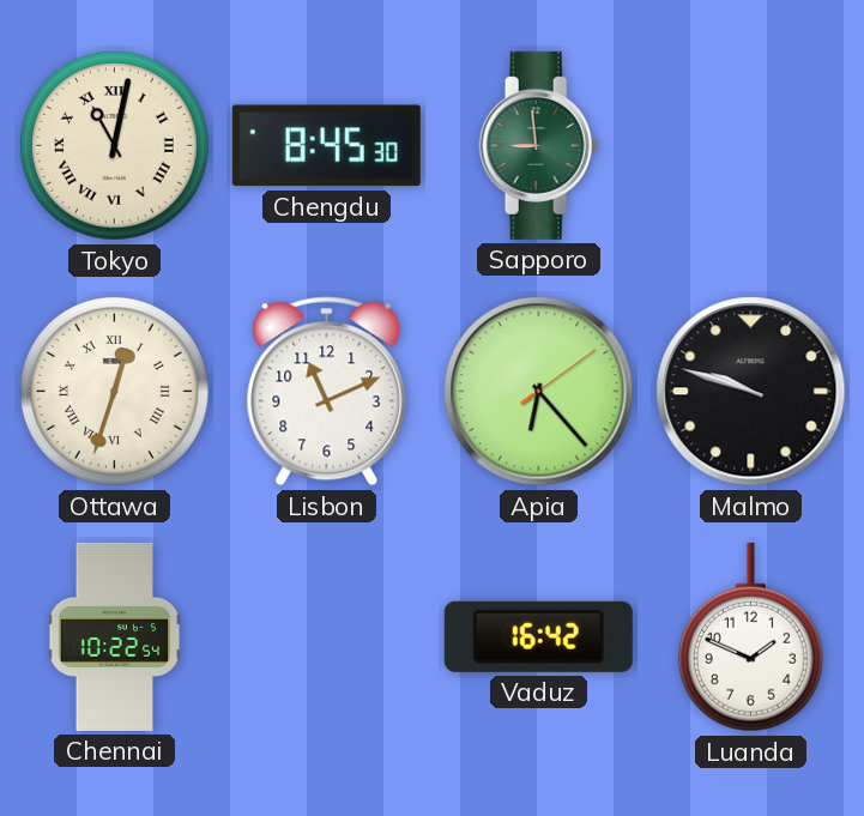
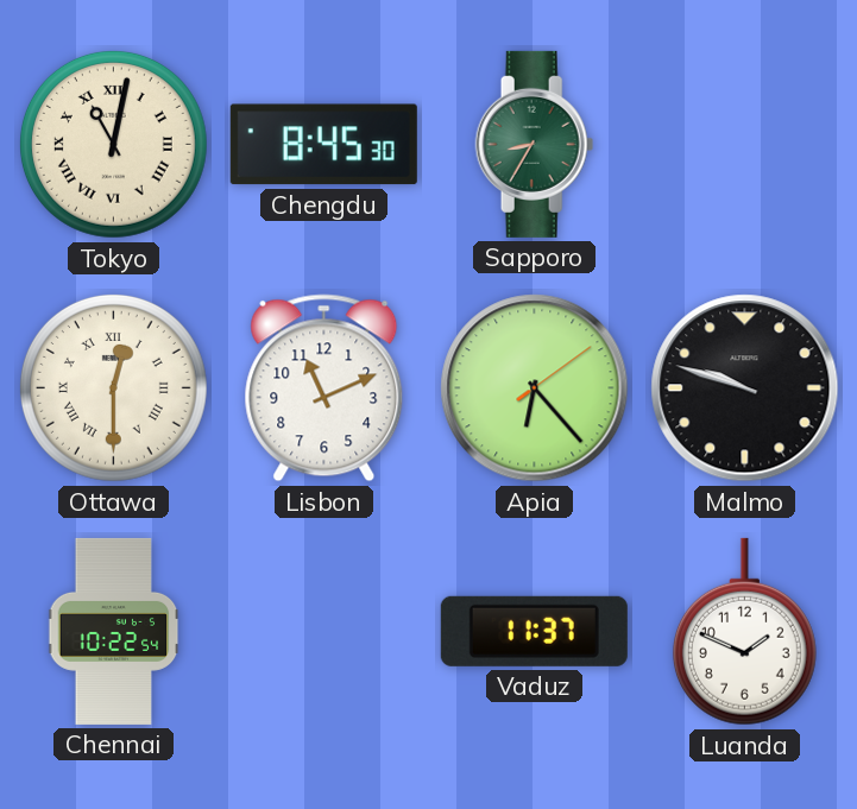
Sapporo: 8:59 -> 8:35
Ottawa: 12:33 -> 12:30
Vaduz: 16:42 -> 11:37
